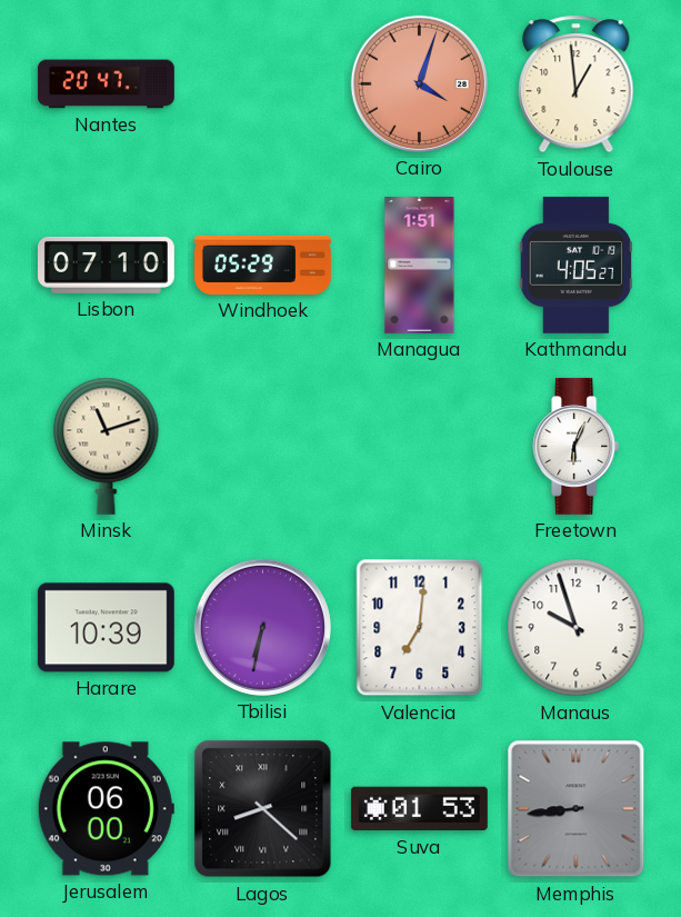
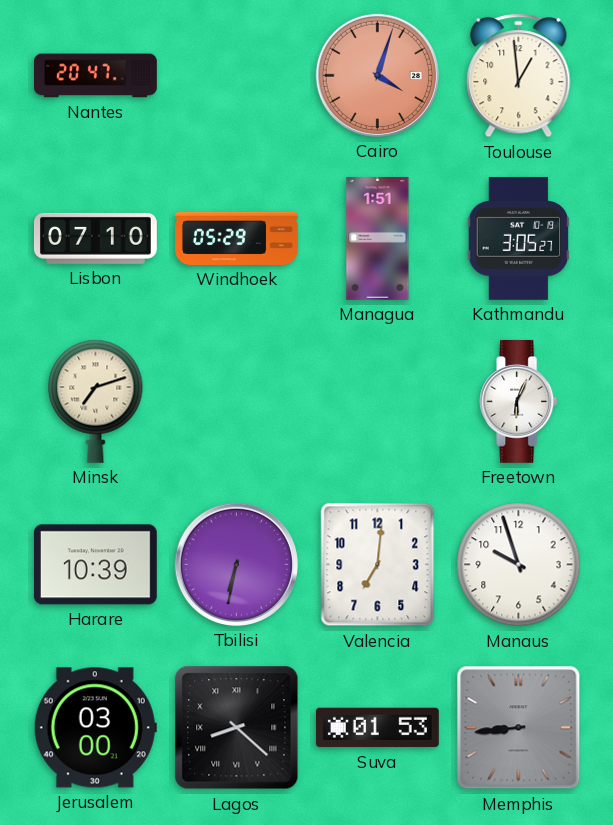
Kathmandu: 4:05 -> 3:05
Minsk: 11:12 -> 7:12
Jerusalem: 06:00 -> 03:00
